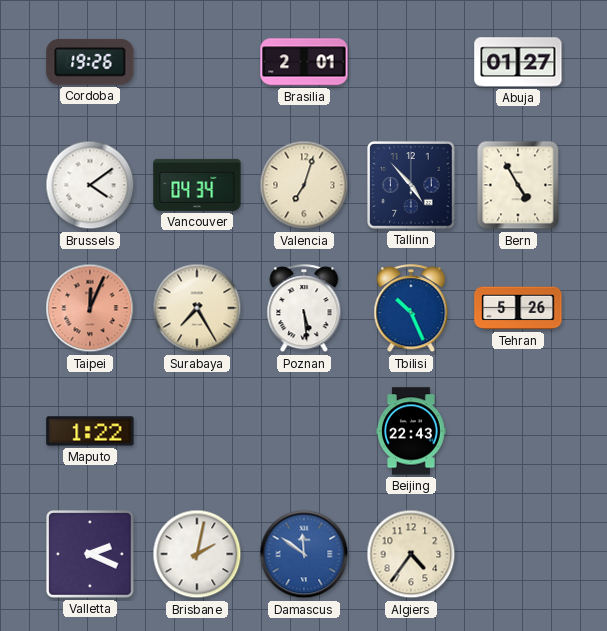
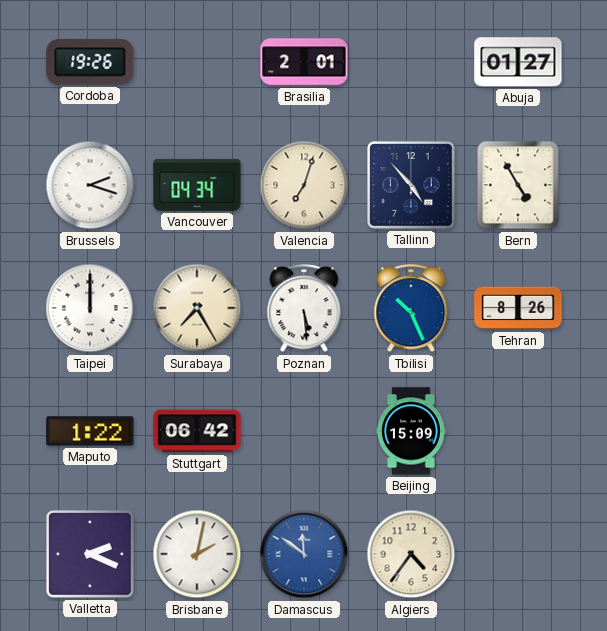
Brussels: 4:09 -> 2:18
Taipei: 12:04 -> 12:00
Taipei dial: salmon -> white
Tehran: 5:26 -> 8:26
Stuttgart: none -> 06:42
Beijing: 22:43 -> 15:09
